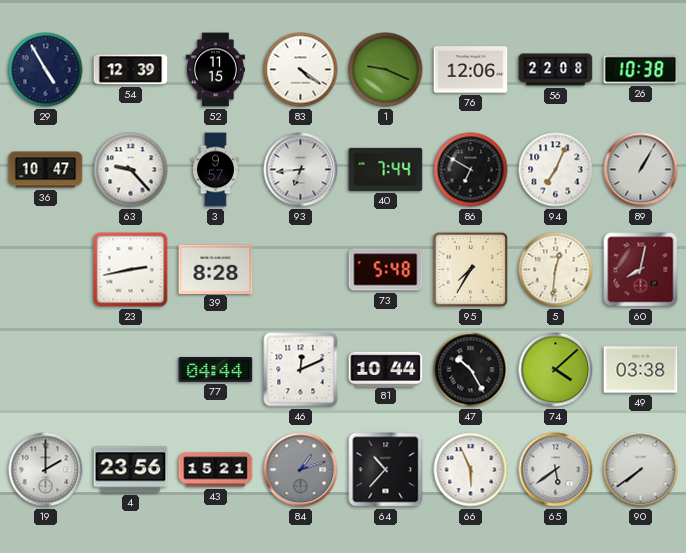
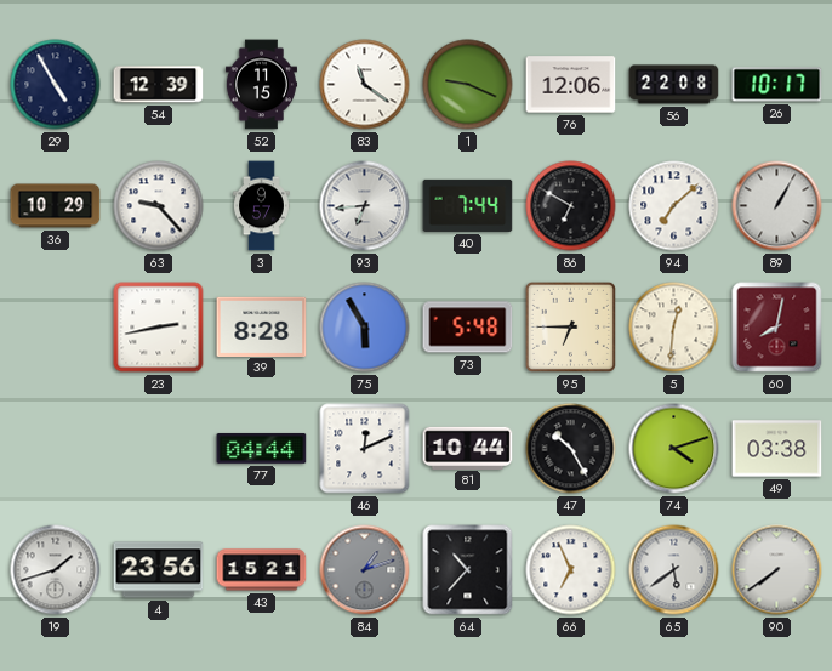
83: 4:21 -> 11:21
26: 10:38 -> 10:17
36: 10:47 -> 10:29
94: 7:04 -> 7:08
75: none -> 5:55
95: 7:35 -> 6:45
74: 4:08 -> 4:12
19: 2:00 -> 1:42
66: 5:56 -> 6:56
